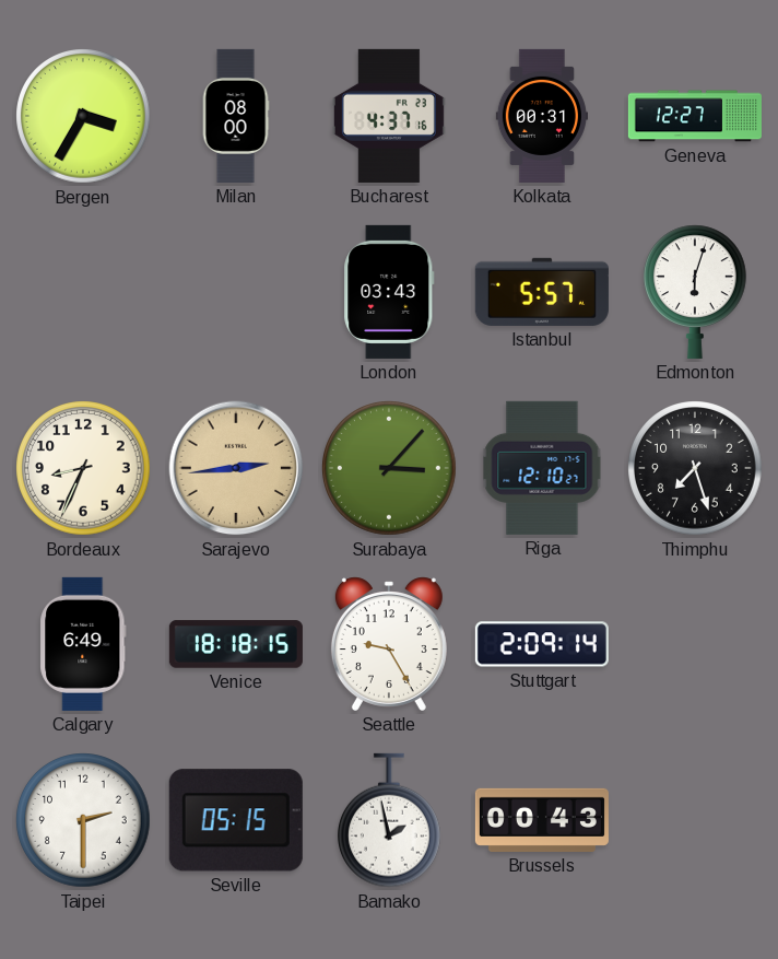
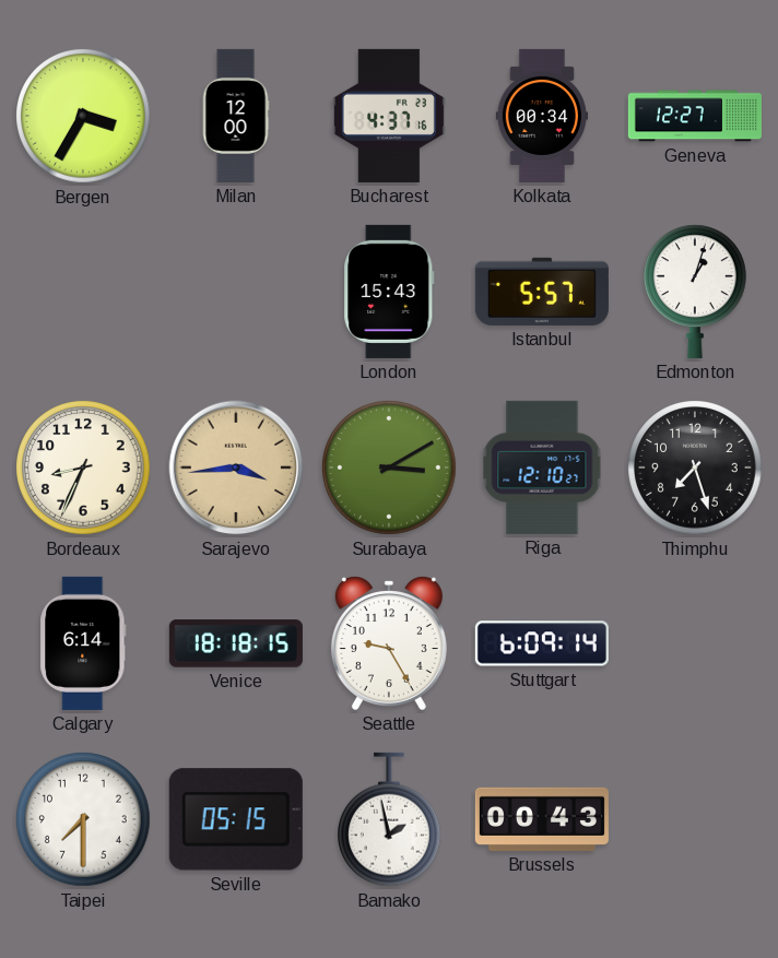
Milan: 08:00 -> 12:00
Kolkata: 00:31 -> 00:34
London: 03:43 -> 15:43
Edmonton: 6:03 -> 1:03
Sarajevo: 2:44 -> 3:44
Surabaya: 3:07 -> 3:10
Calgary: 6:49 -> 6:14
Stuttgart: 2:09 -> 6:09
Taipei: 2:30 -> 7:30
